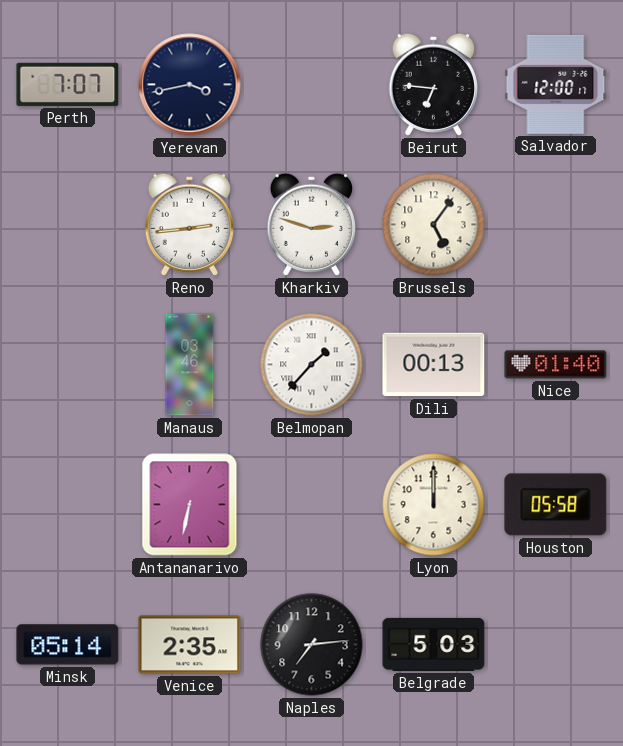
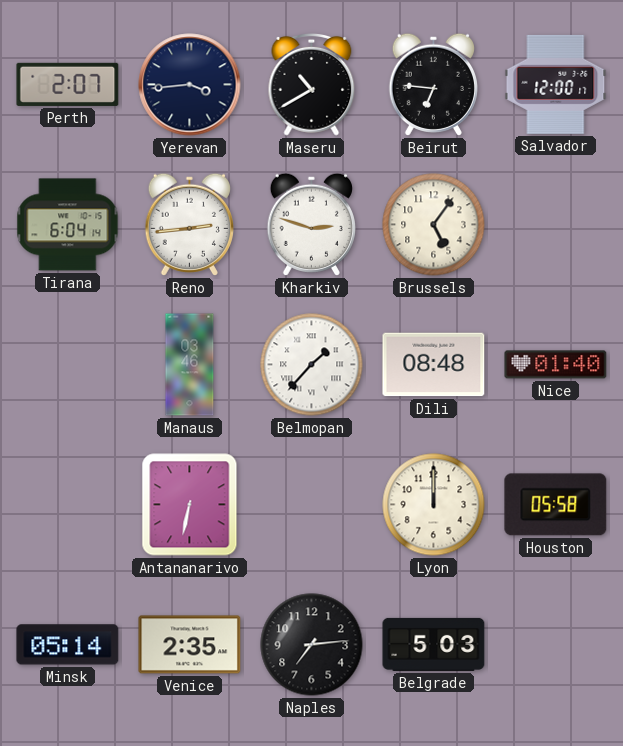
Perth: 7:07 -> 2:07
Yerevan: 3:43 -> 3:44
Maseru: none -> 10:40
Tirana: none -> 6:04
Dili: 00:13 -> 08:48
